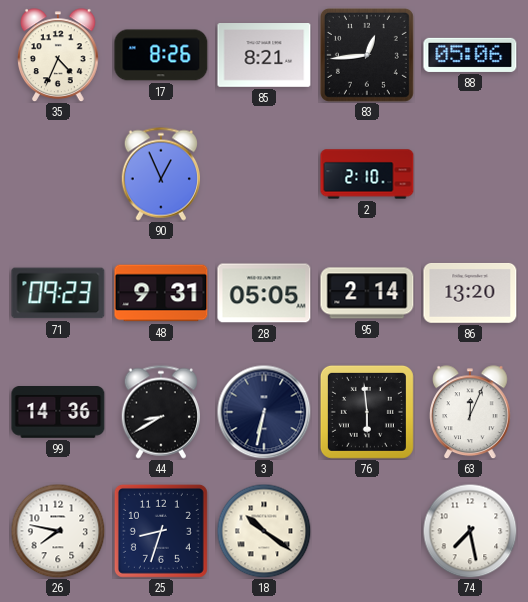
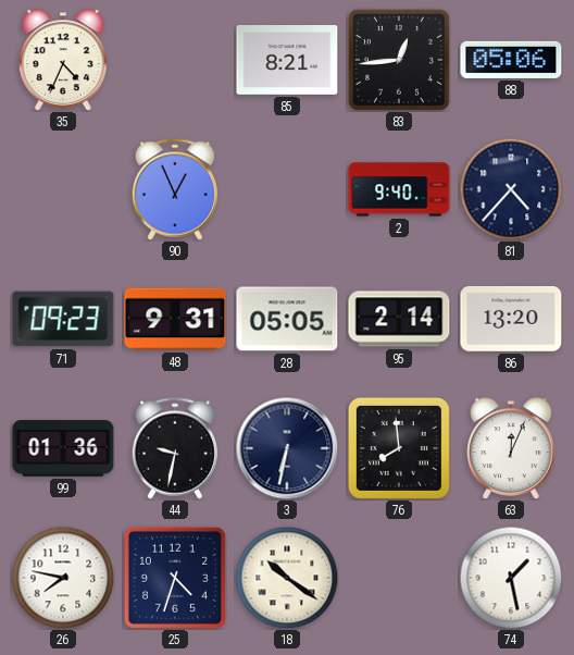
17: 8:26 -> none
2: 2:10 -> 9:40
81: none -> 4:37
99: 14:36 -> 01:36
44: 8:40 -> 9:32
76: 5:59 -> 7:59
25: 8:33 -> 4:33
74: 7:28 -> 1:28
